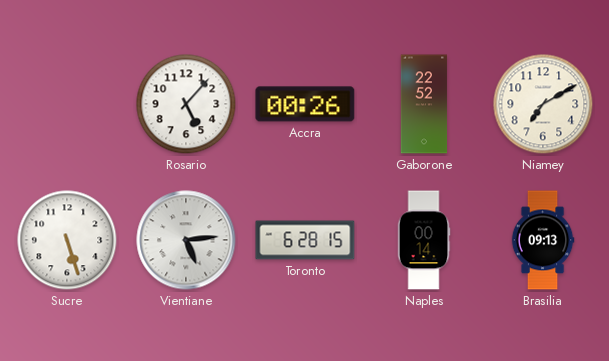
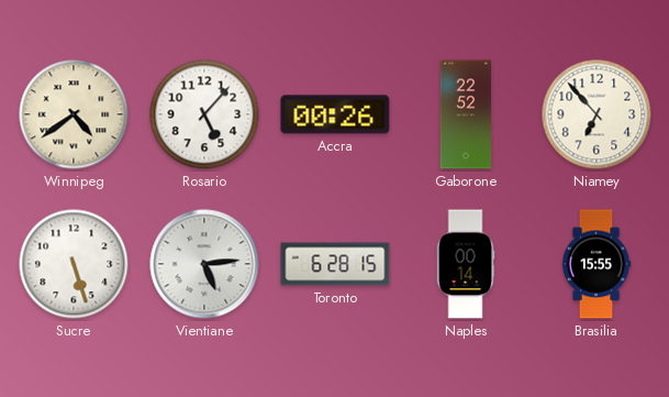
Winnipeg: none -> 4:39
Niamey: 7:10 -> 6:53
Brasilia: 09:13 -> 15:55
